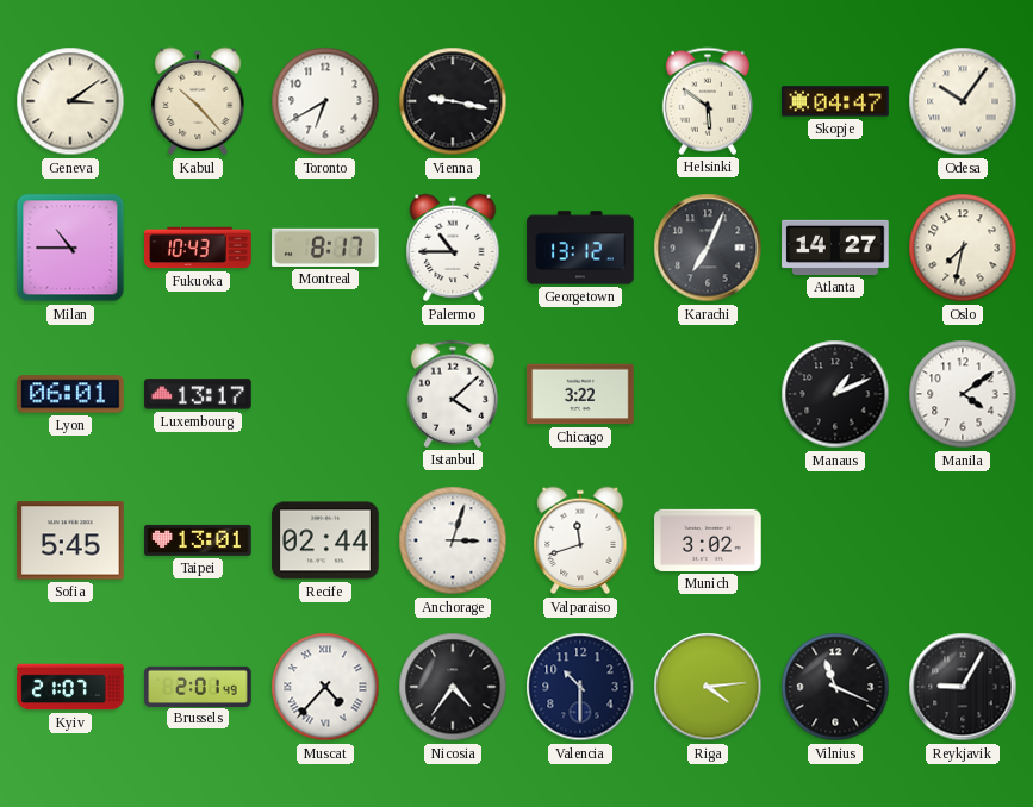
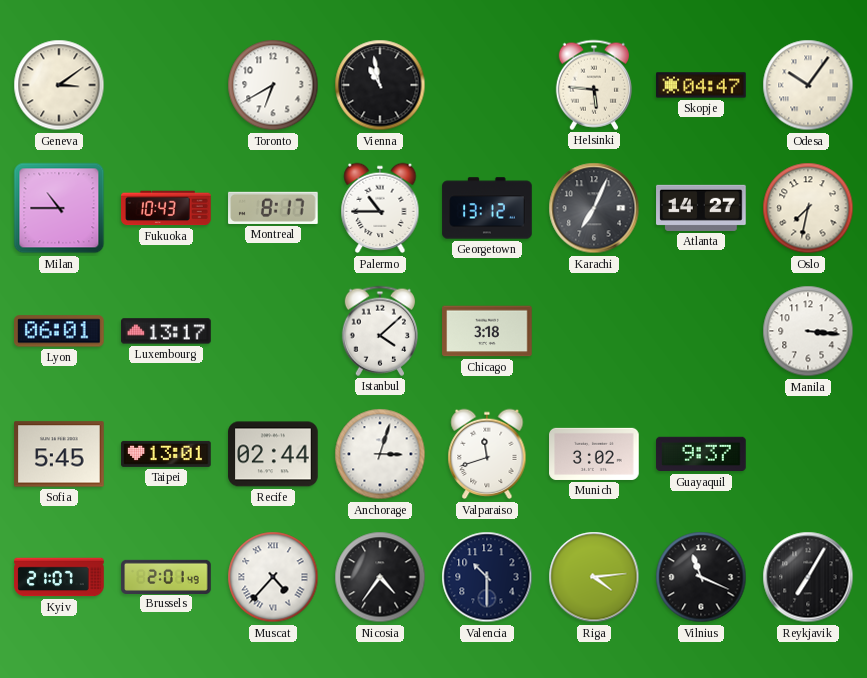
Kabul: 10:23 -> none
Vienna: 9:17 -> 10:58
Helsinki: 5:51 -> 5:46
Chicago: 3:22 -> 3:18
Manaus: 1:11 -> none
Manila: 4:09 -> 3:16
Guayaquil: none -> 9:37
Reykjavik: 9:05 -> 7:05
